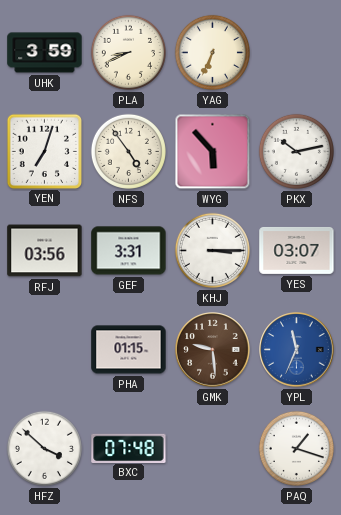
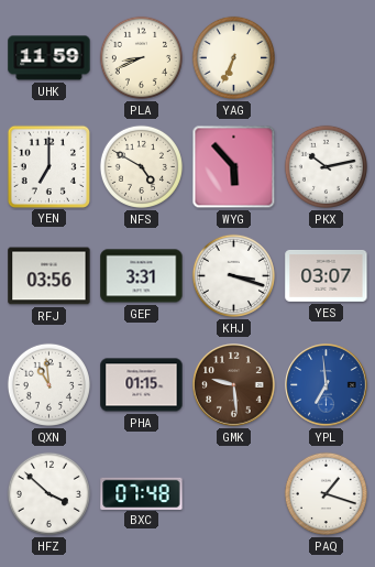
UHK: 3:59 -> 11:59
YEN: 7:03 -> 7:00
NFS: 4:54 -> 4:50
KHJ: 3:15 -> 3:18
QXN: none -> 10:59
YPL: 11:34 -> 6:59
